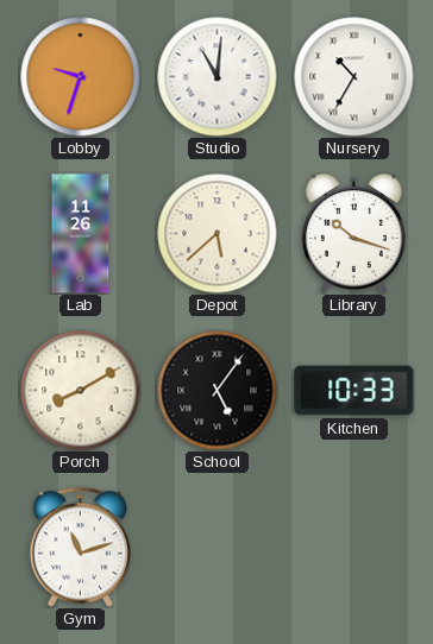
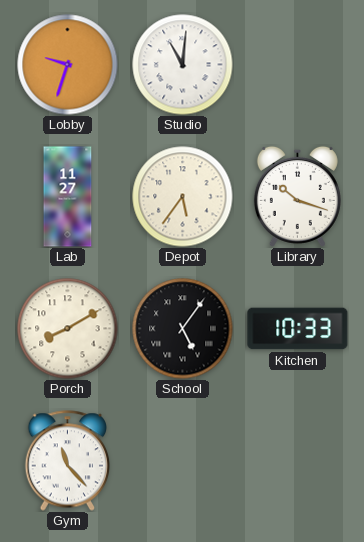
Nursery: 10:35 -> none
Lab: 11:26 -> 11:27
Depot: 5:38 -> 5:36
Gym: 11:12 -> 11:23
